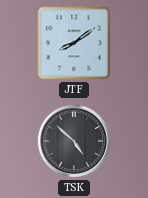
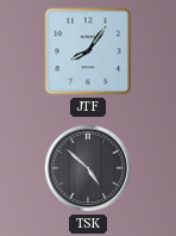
JTF: 8:09 -> 8:06
